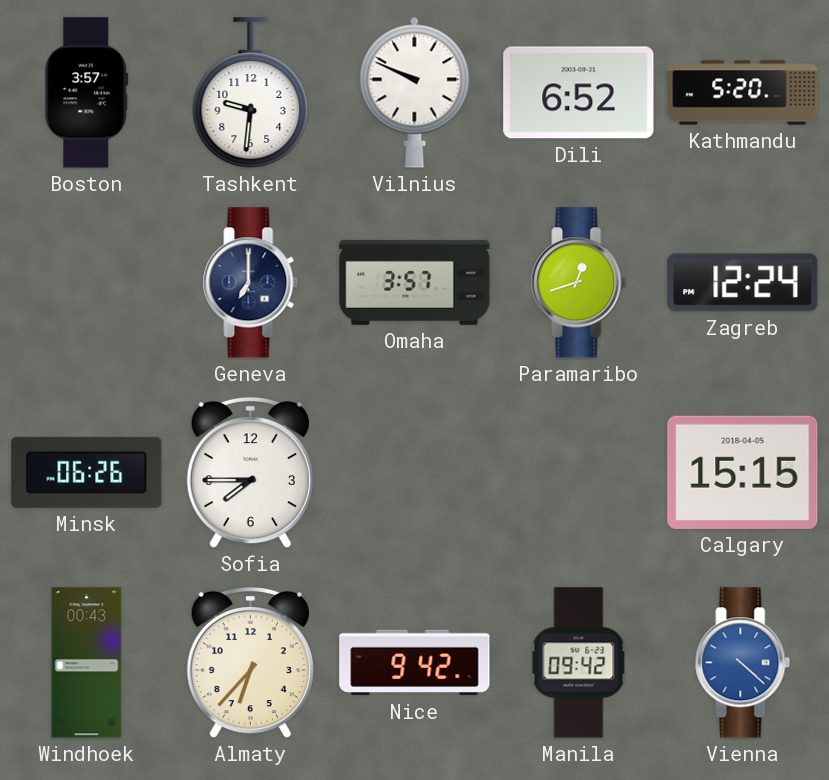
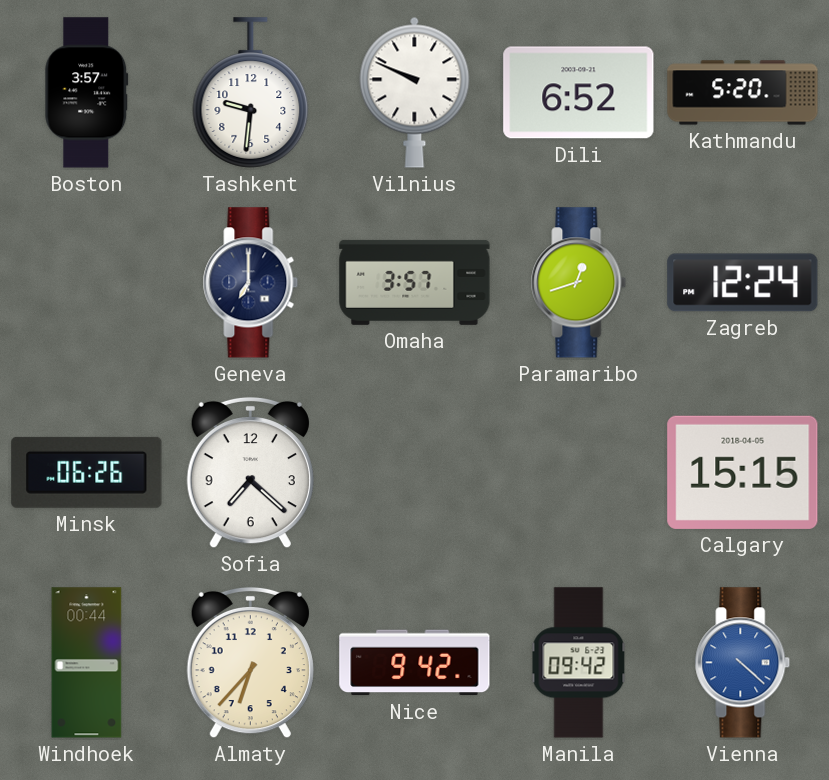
Sofia: 7:45 -> 7:22
Windhoek: 00:43 -> 00:44
